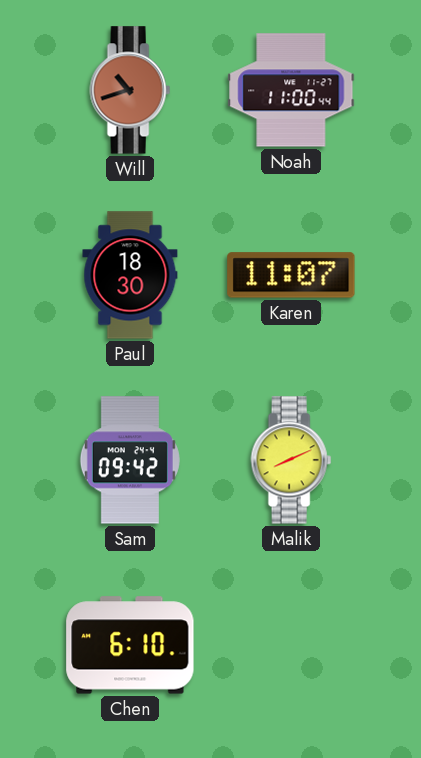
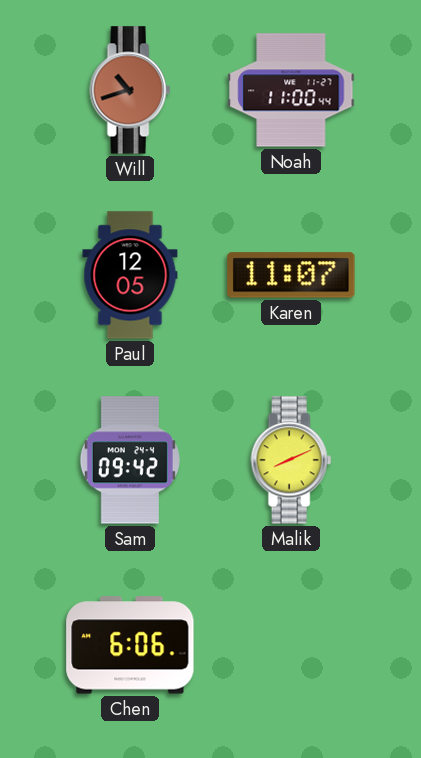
Paul: 18:30 -> 12:05
Chen: 6:10 -> 6:06
